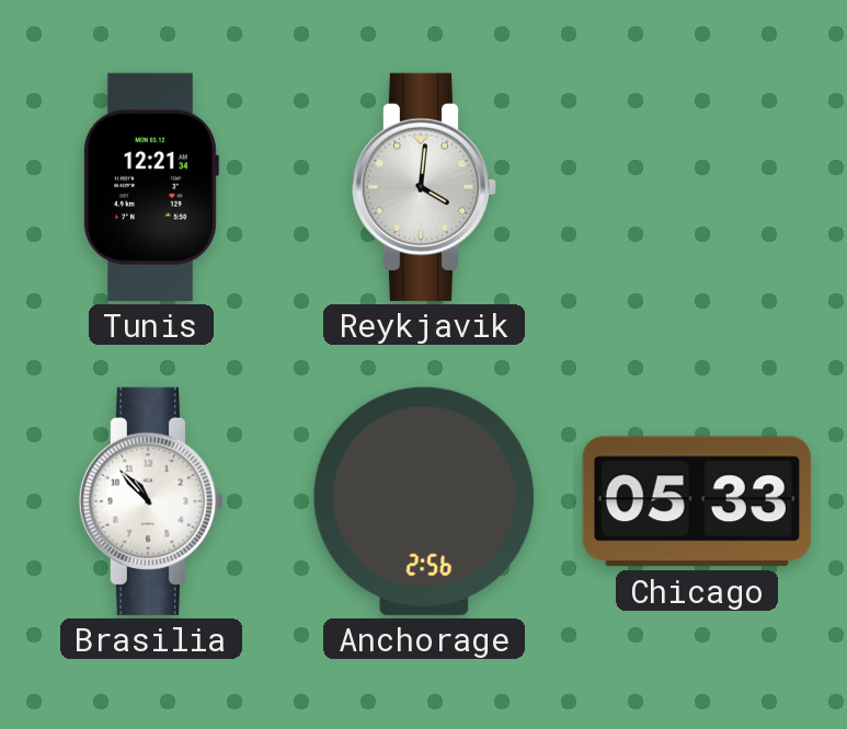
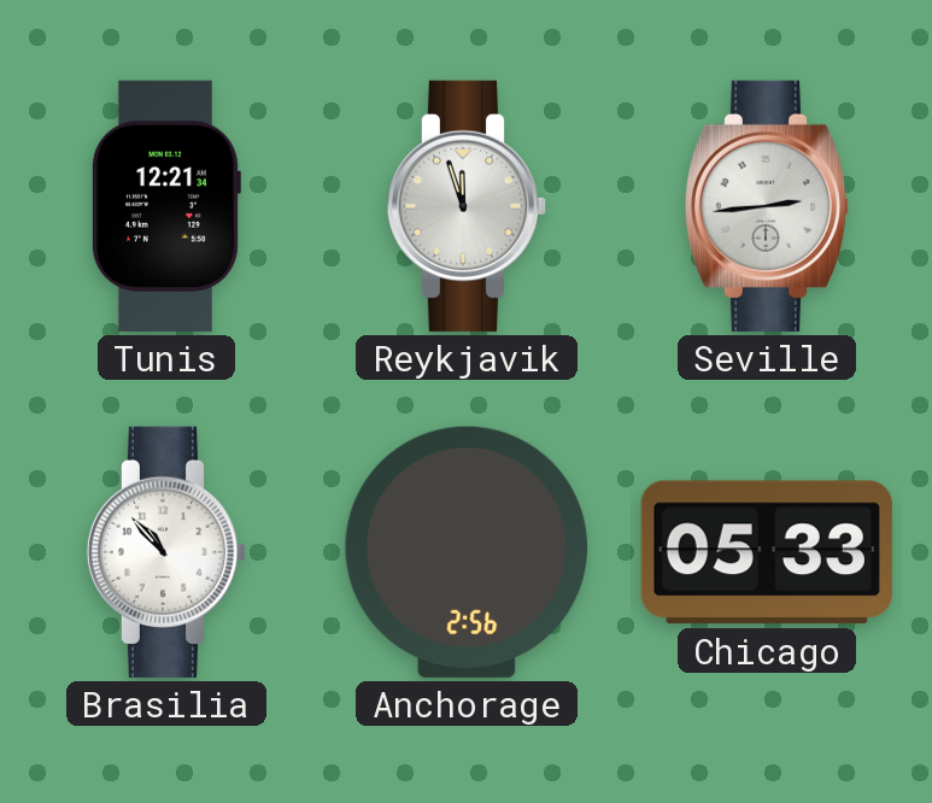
Reykjavik: 4:01 -> 11:57
Seville: none -> 2:44
